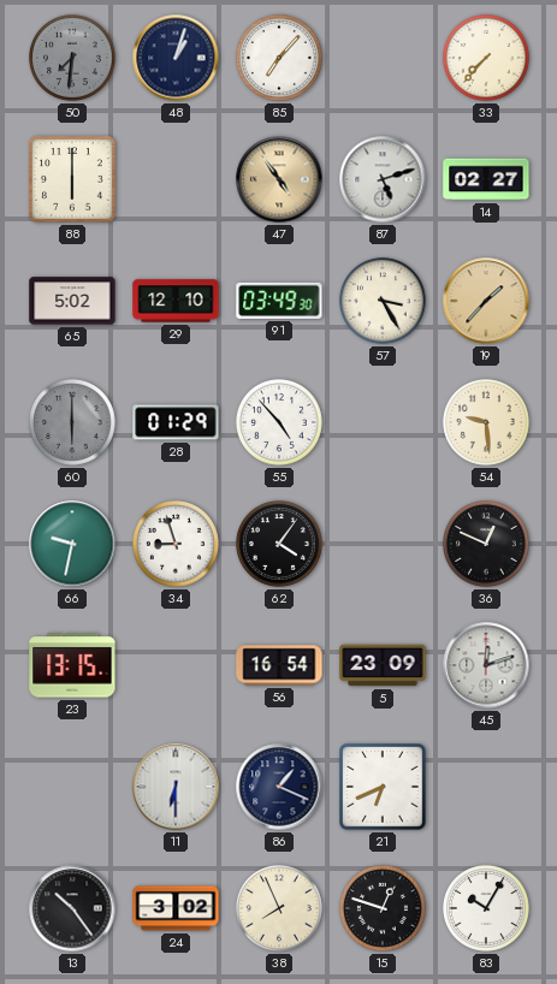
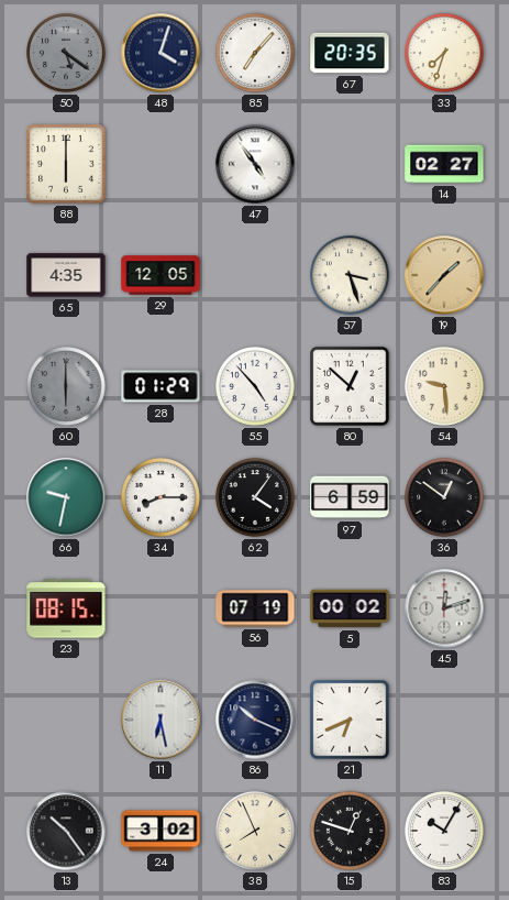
50: 7:31 -> 5:21
48: 1:03 -> 4:03
67: none -> 20:35
33: 7:37 -> 7:33
47 dial: champagne -> white
87: 5:12 -> none
65: 5:02 -> 4:35
29: 12:10 -> 12:05
91: 03:49 -> none
57: 3:25 -> 3:27
80: none -> 12:52
34: 8:57 -> 8:15
97: none -> 6:59
36: 12:49 -> 12:51
23: 13:15 -> 08:15
56: 16:54 -> 07:19
5: 23:09 -> 00:02
11: 6:30 -> 6:28
86: 1:19 -> 10:19
